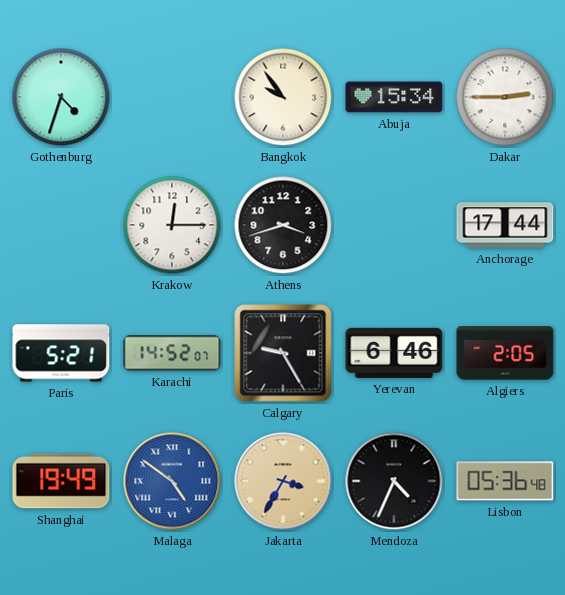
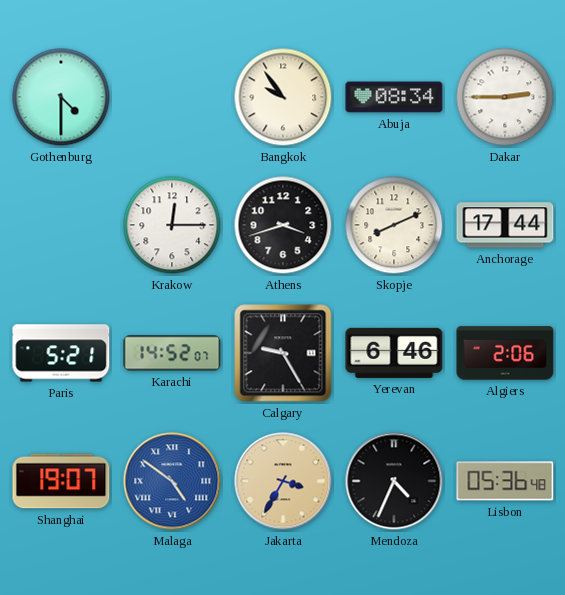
Gothenburg: 4:33 -> 4:30
Abuja: 15:34 -> 08:34
Skopje: none -> 8:11
Algiers: 2:05 -> 2:06
Shanghai: 19:49 -> 19:07
